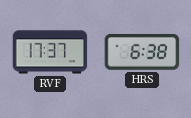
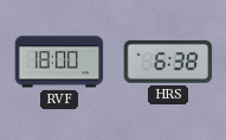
RVF: 17:37 -> 18:00
